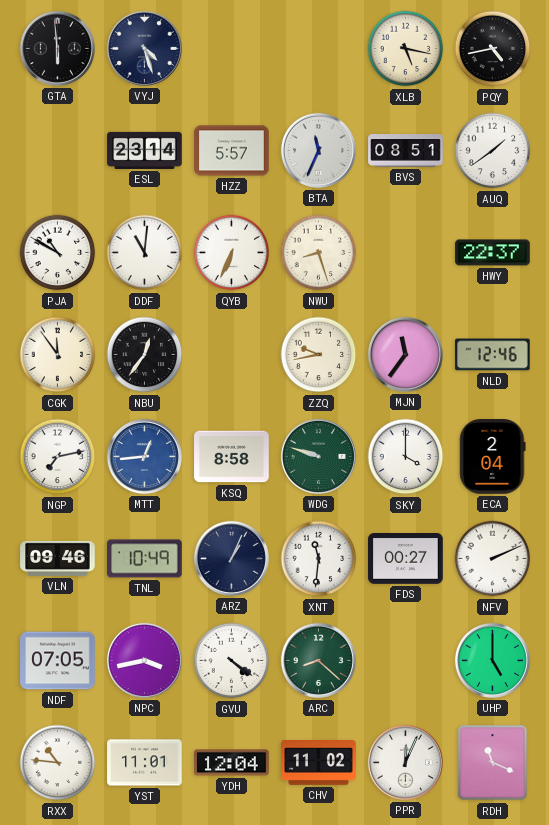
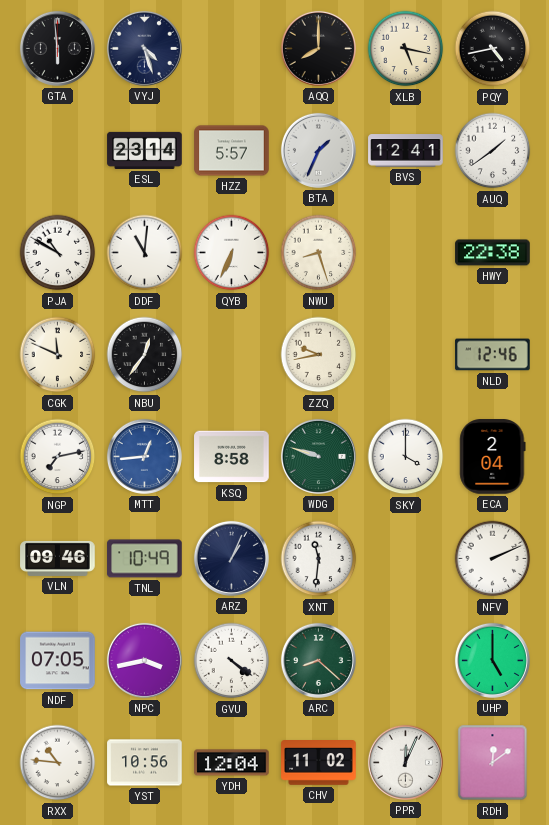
AQQ: none -> 8:00
BTA: 11:34 -> 1:34
BVS: 08:51 -> 12:41
HWY: 22:37 -> 22:38
CGK: 11:54 -> 11:49
MJN: 11:36 -> none
FDS: 00:27 -> none
YST: 11:01 -> 10:56
RDH: 11:19 -> 12:09
